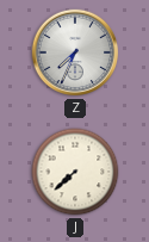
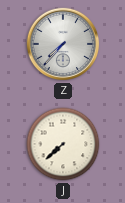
Z: 7:34 -> 7:37
